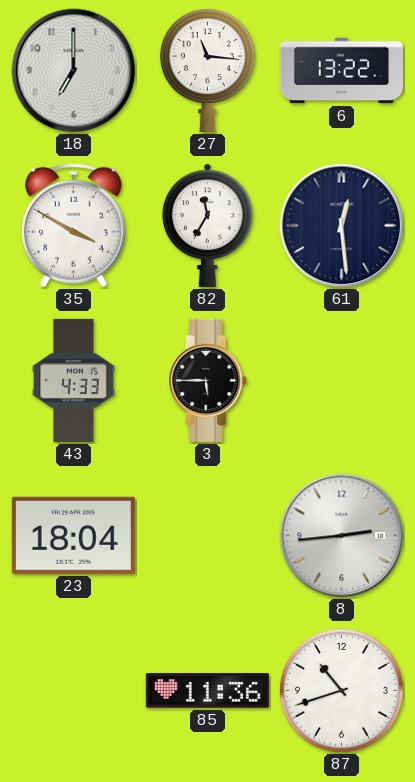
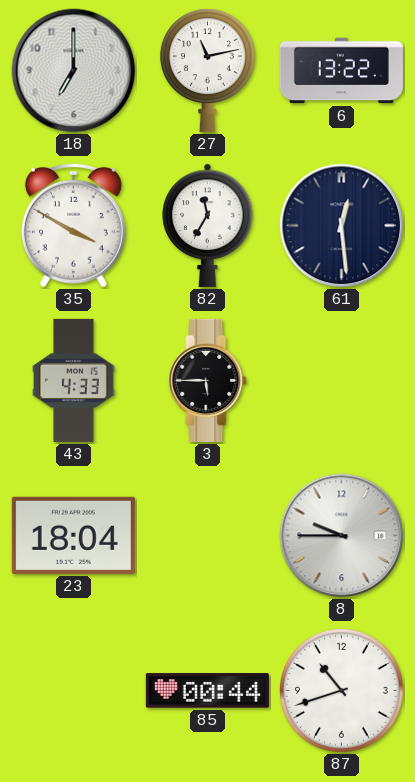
27: 11:16 -> 11:13
8: 2:44 -> 9:45
85: 11:36 -> 00:44
